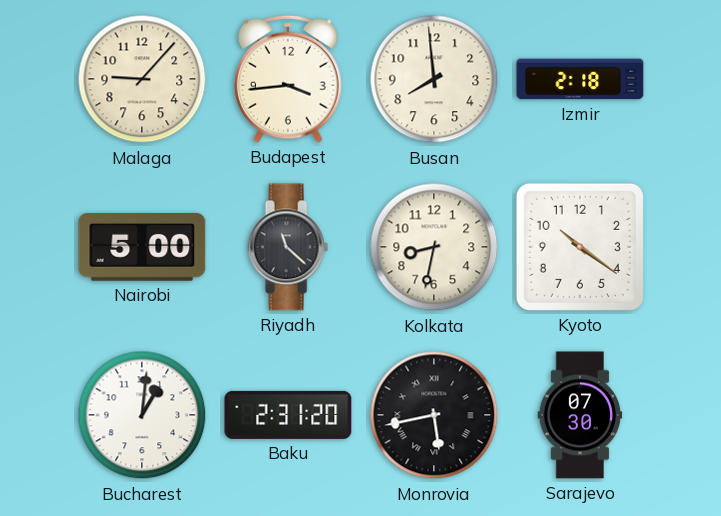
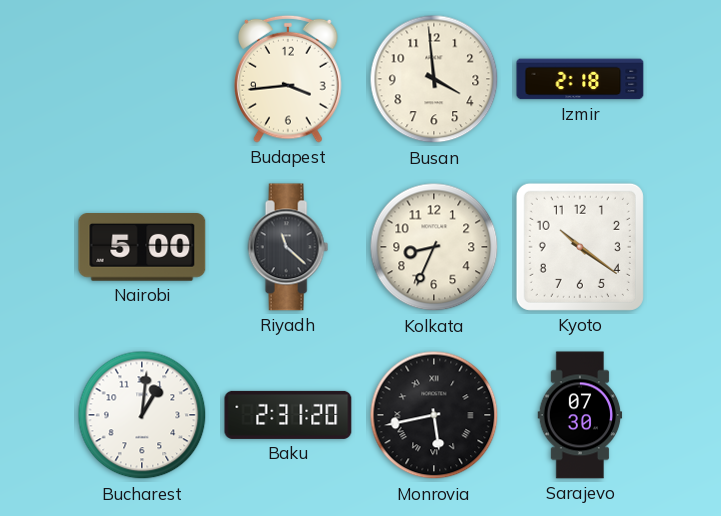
Malaga: 9:07 -> none
Busan: 7:59 -> 3:59
Kolkata: 8:32 -> 8:34
